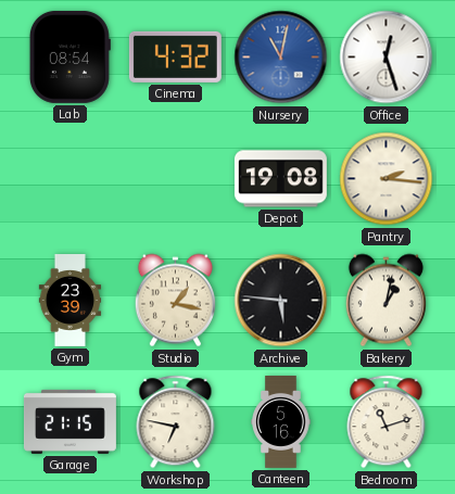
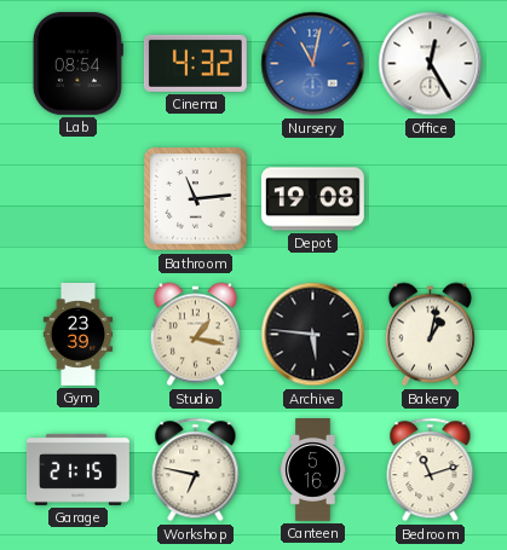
Office: 12:27 -> 12:25
Bathroom: none -> 11:14
Pantry: 2:16 -> none
